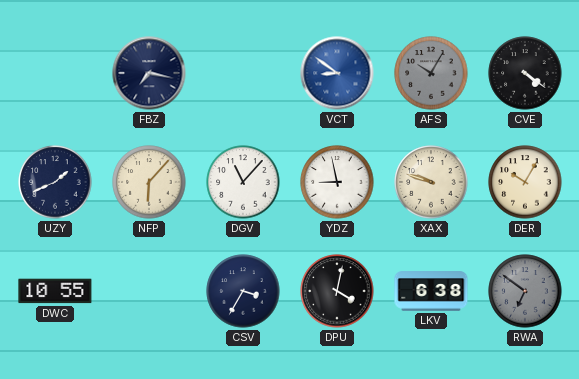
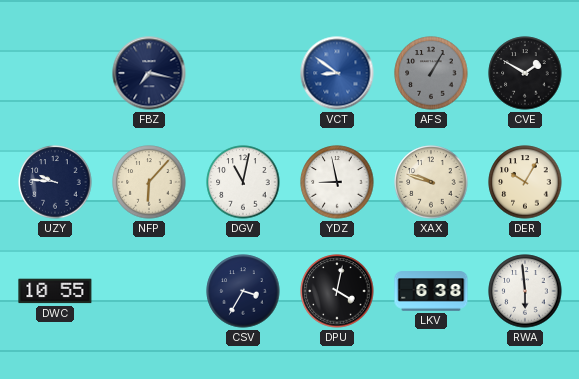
AFS: 10:05 -> 1:05
CVE: 4:21 -> 1:50
UZY: 1:41 -> 9:46
DGV: 11:07 -> 11:02
RWA: 6:51 -> 5:59
RWA dial: grey -> white
